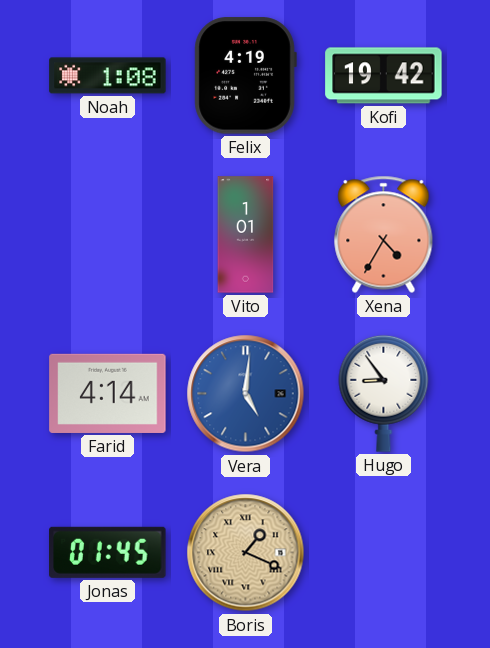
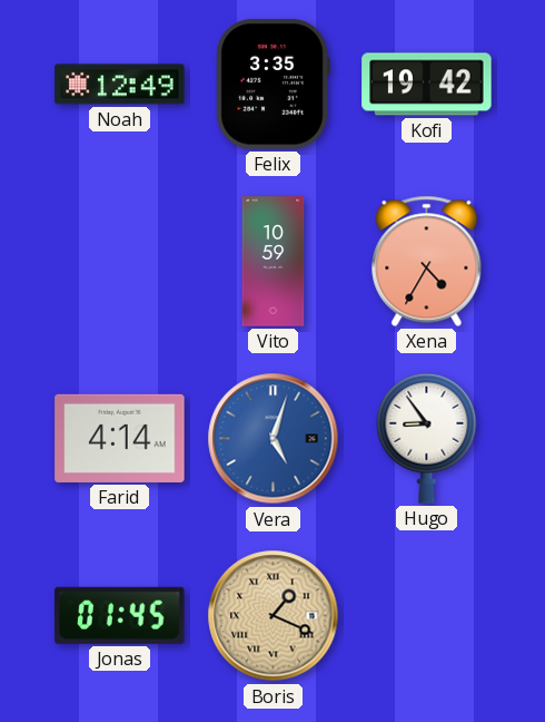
Noah: 1:08 -> 12:49
Felix: 4:19 -> 3:35
Vito: 1:01 -> 10:59
Vera: 5:01 -> 5:03
